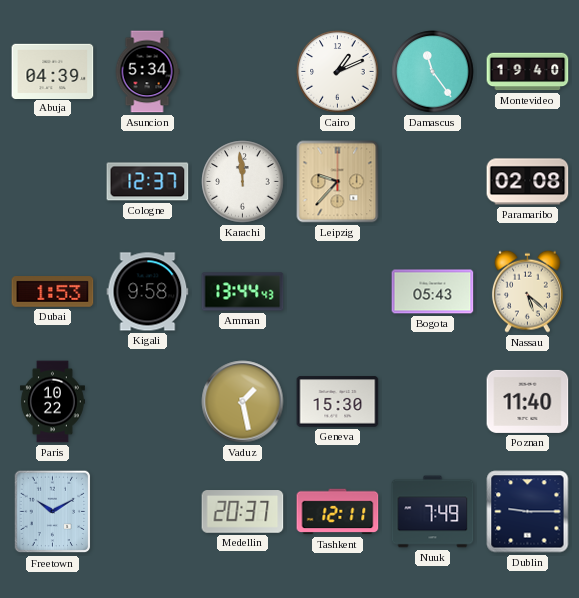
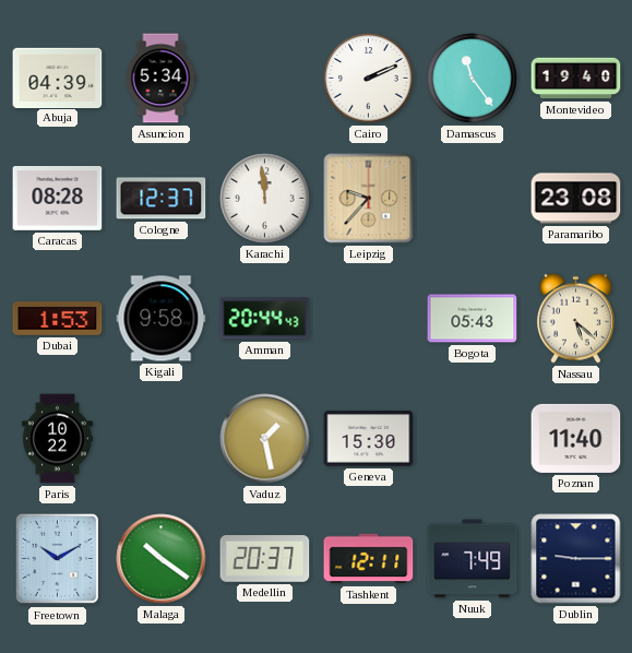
Cairo: 1:11 -> 2:11
Caracas: none -> 08:28
Paramaribo: 02:08 -> 23:08
Amman: 13:44 -> 20:44
Malaga: none -> 10:21
